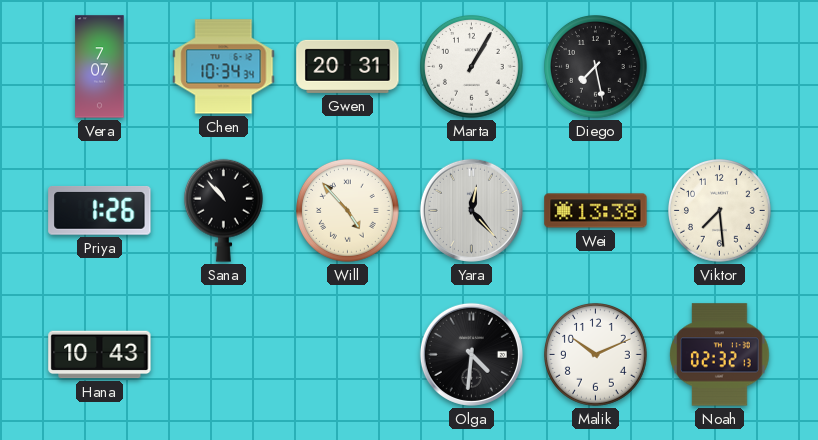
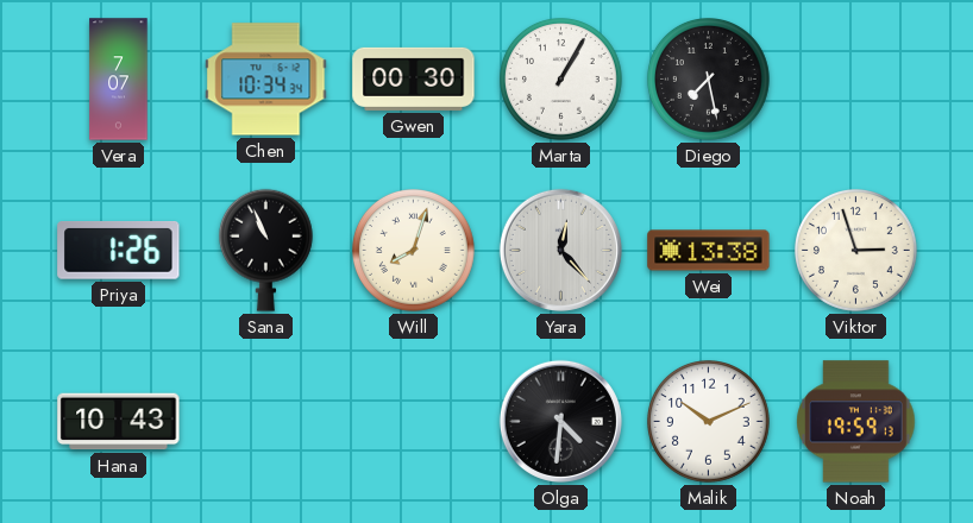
Gwen: 20:31 -> 00:30
Sana: 10:53 -> 10:56
Will: 4:53 -> 8:03
Viktor: 7:29 -> 2:57
Noah: 02:32 -> 19:59
